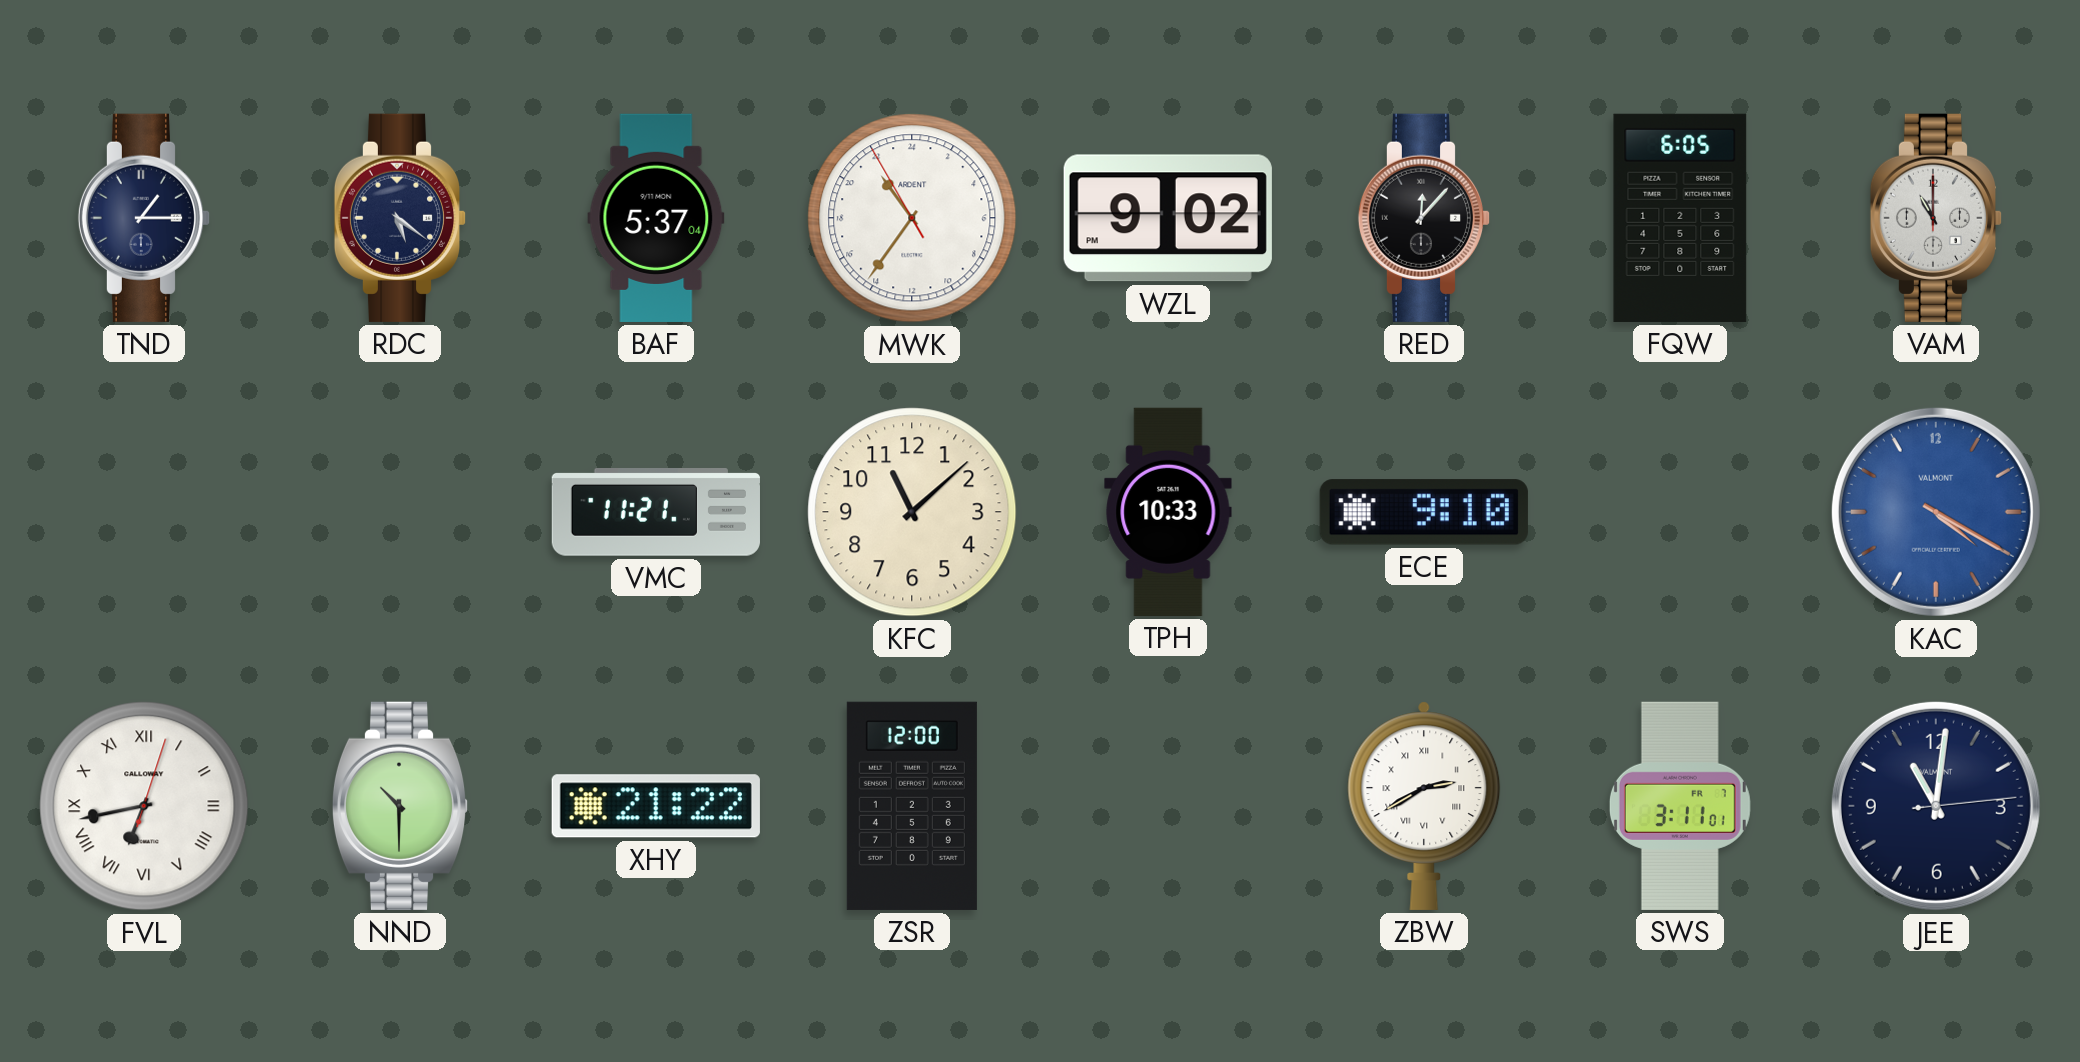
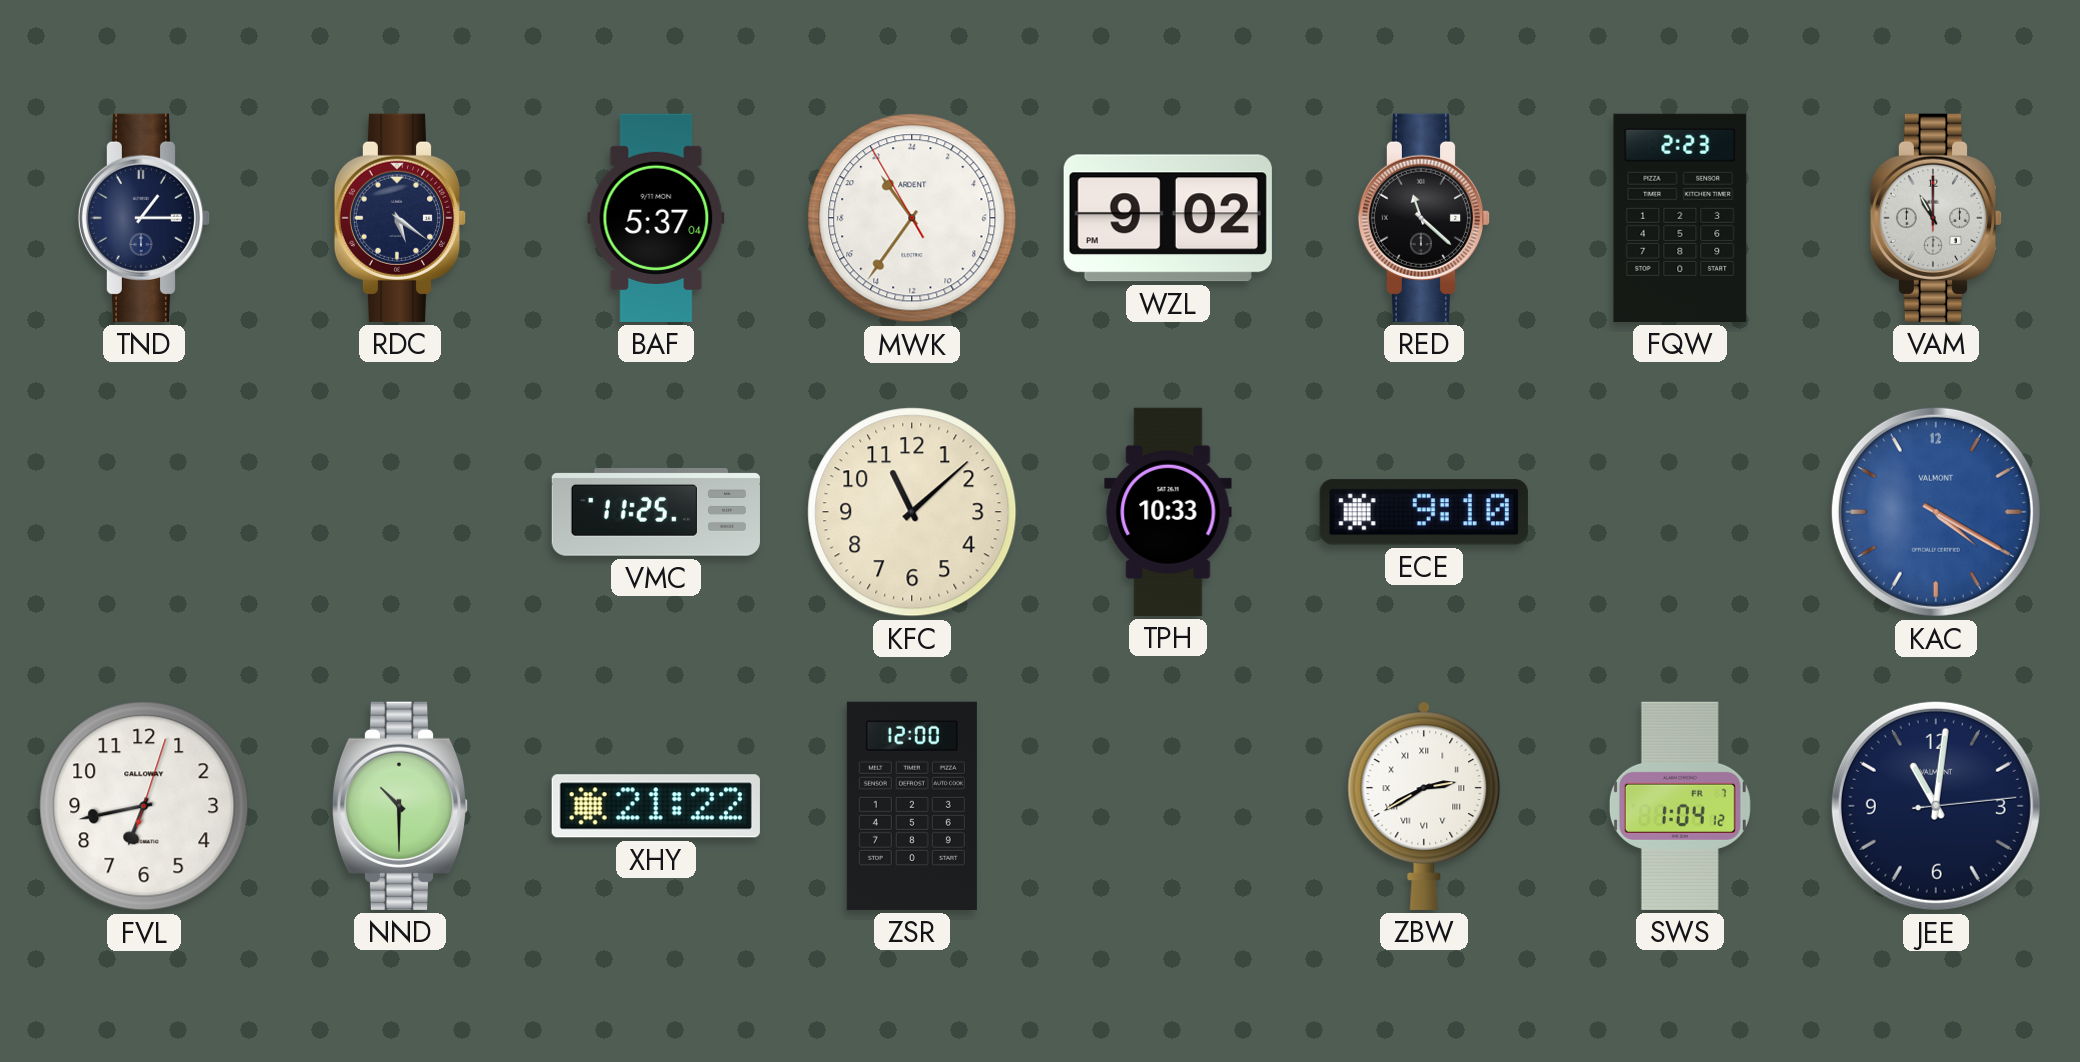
RED: 12:07 -> 11:22
FQW: 6:05 -> 2:23
VMC: 11:21 -> 11:25
FVL numerals: Roman -> Arabic
SWS: 3:11 -> 1:04
